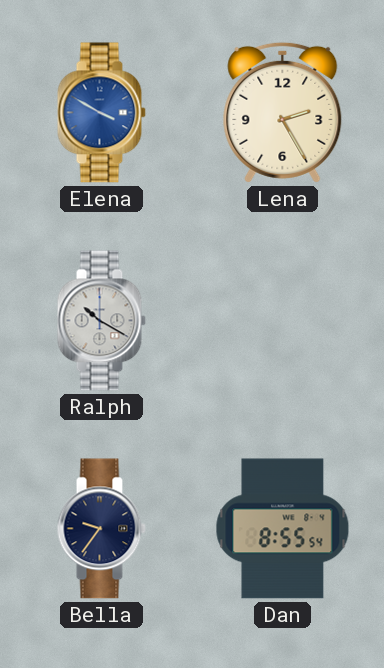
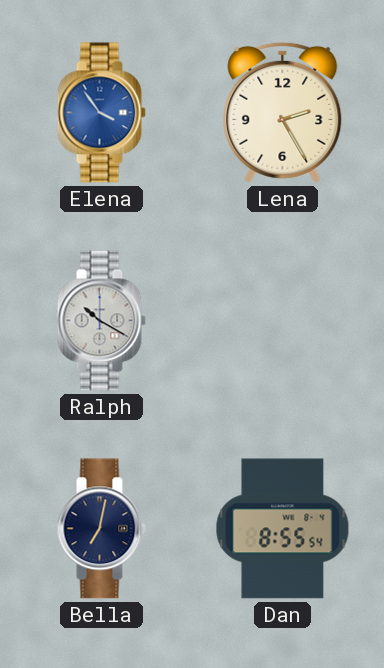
Elena: 3:50 -> 3:54
Bella: 9:36 -> 7:02
